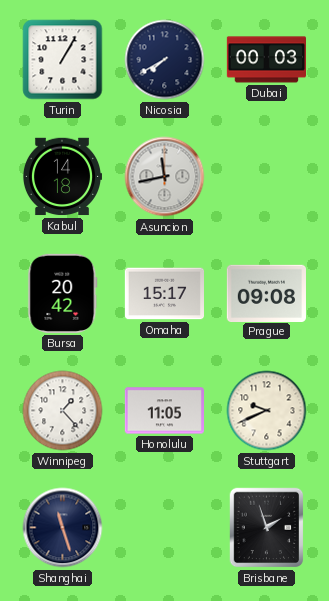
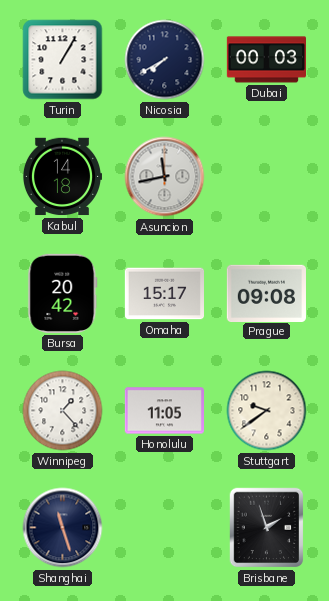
Stuttgart: 9:41 -> 9:39
